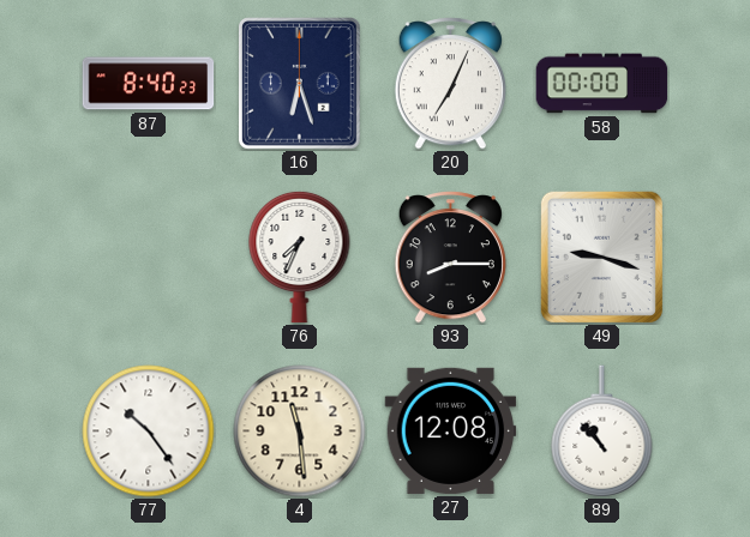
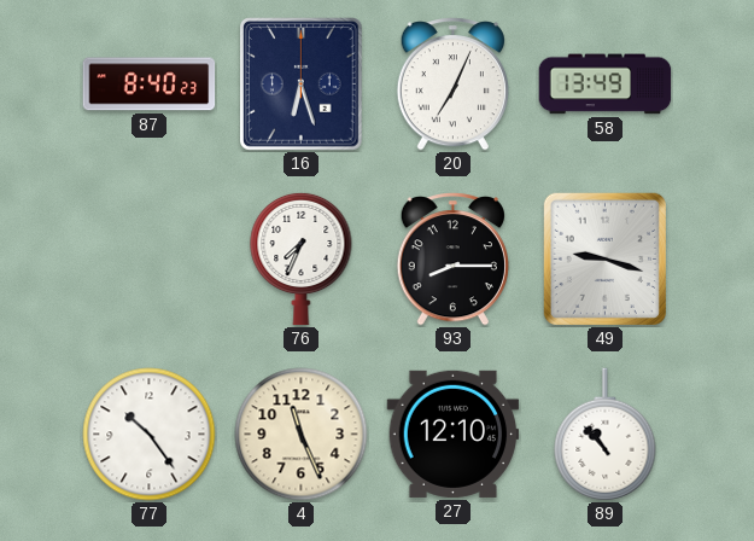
58: 00:00 -> 13:49
4: 11:29 -> 11:26
27: 12:08 -> 12:10
